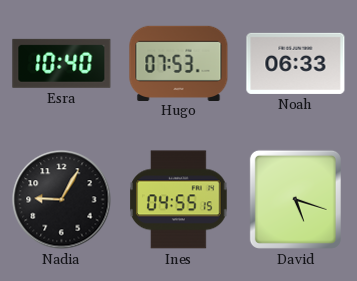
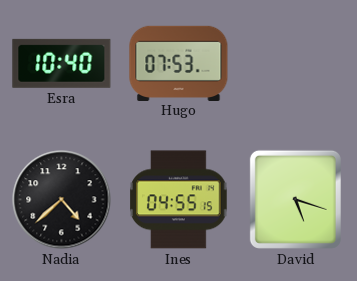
Noah: 06:33 -> none
Nadia: 9:05 -> 4:38
